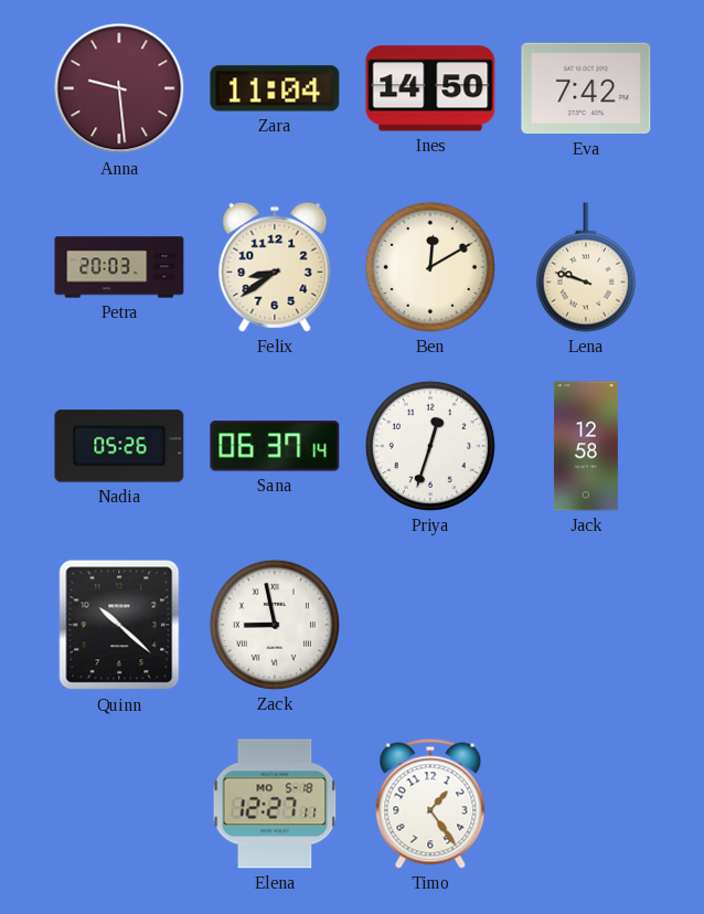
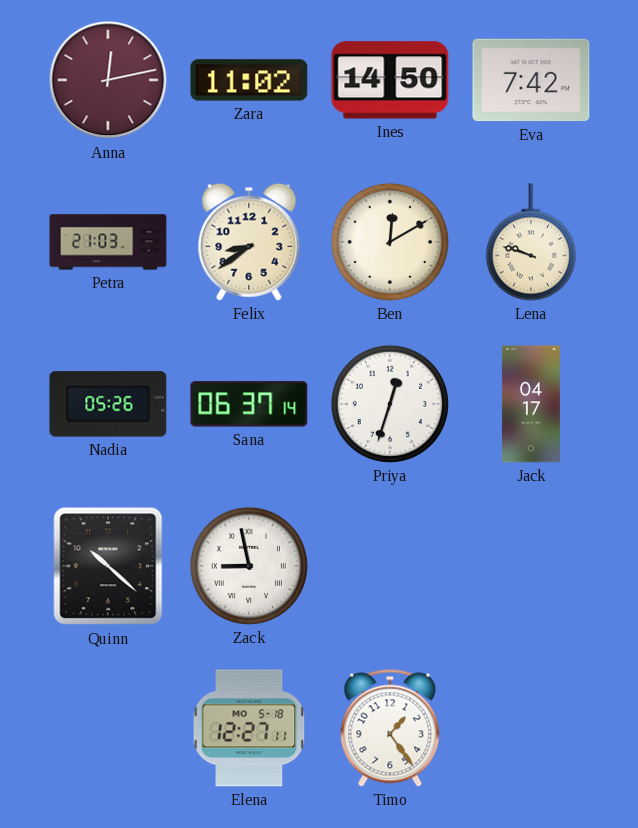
Anna: 9:29 -> 12:13
Zara: 11:04 -> 11:02
Petra: 20:03 -> 21:03
Jack: 12:58 -> 04:17
